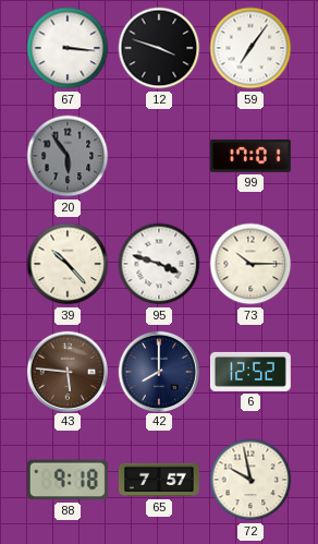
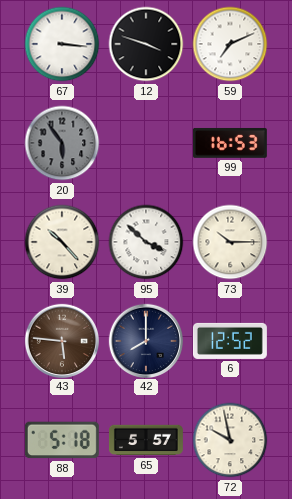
59: 7:06 -> 7:11
99: 17:01 -> 16:53
95: 3:48 -> 3:52
88: 9:18 -> 5:18
65: 7:57 -> 5:57
